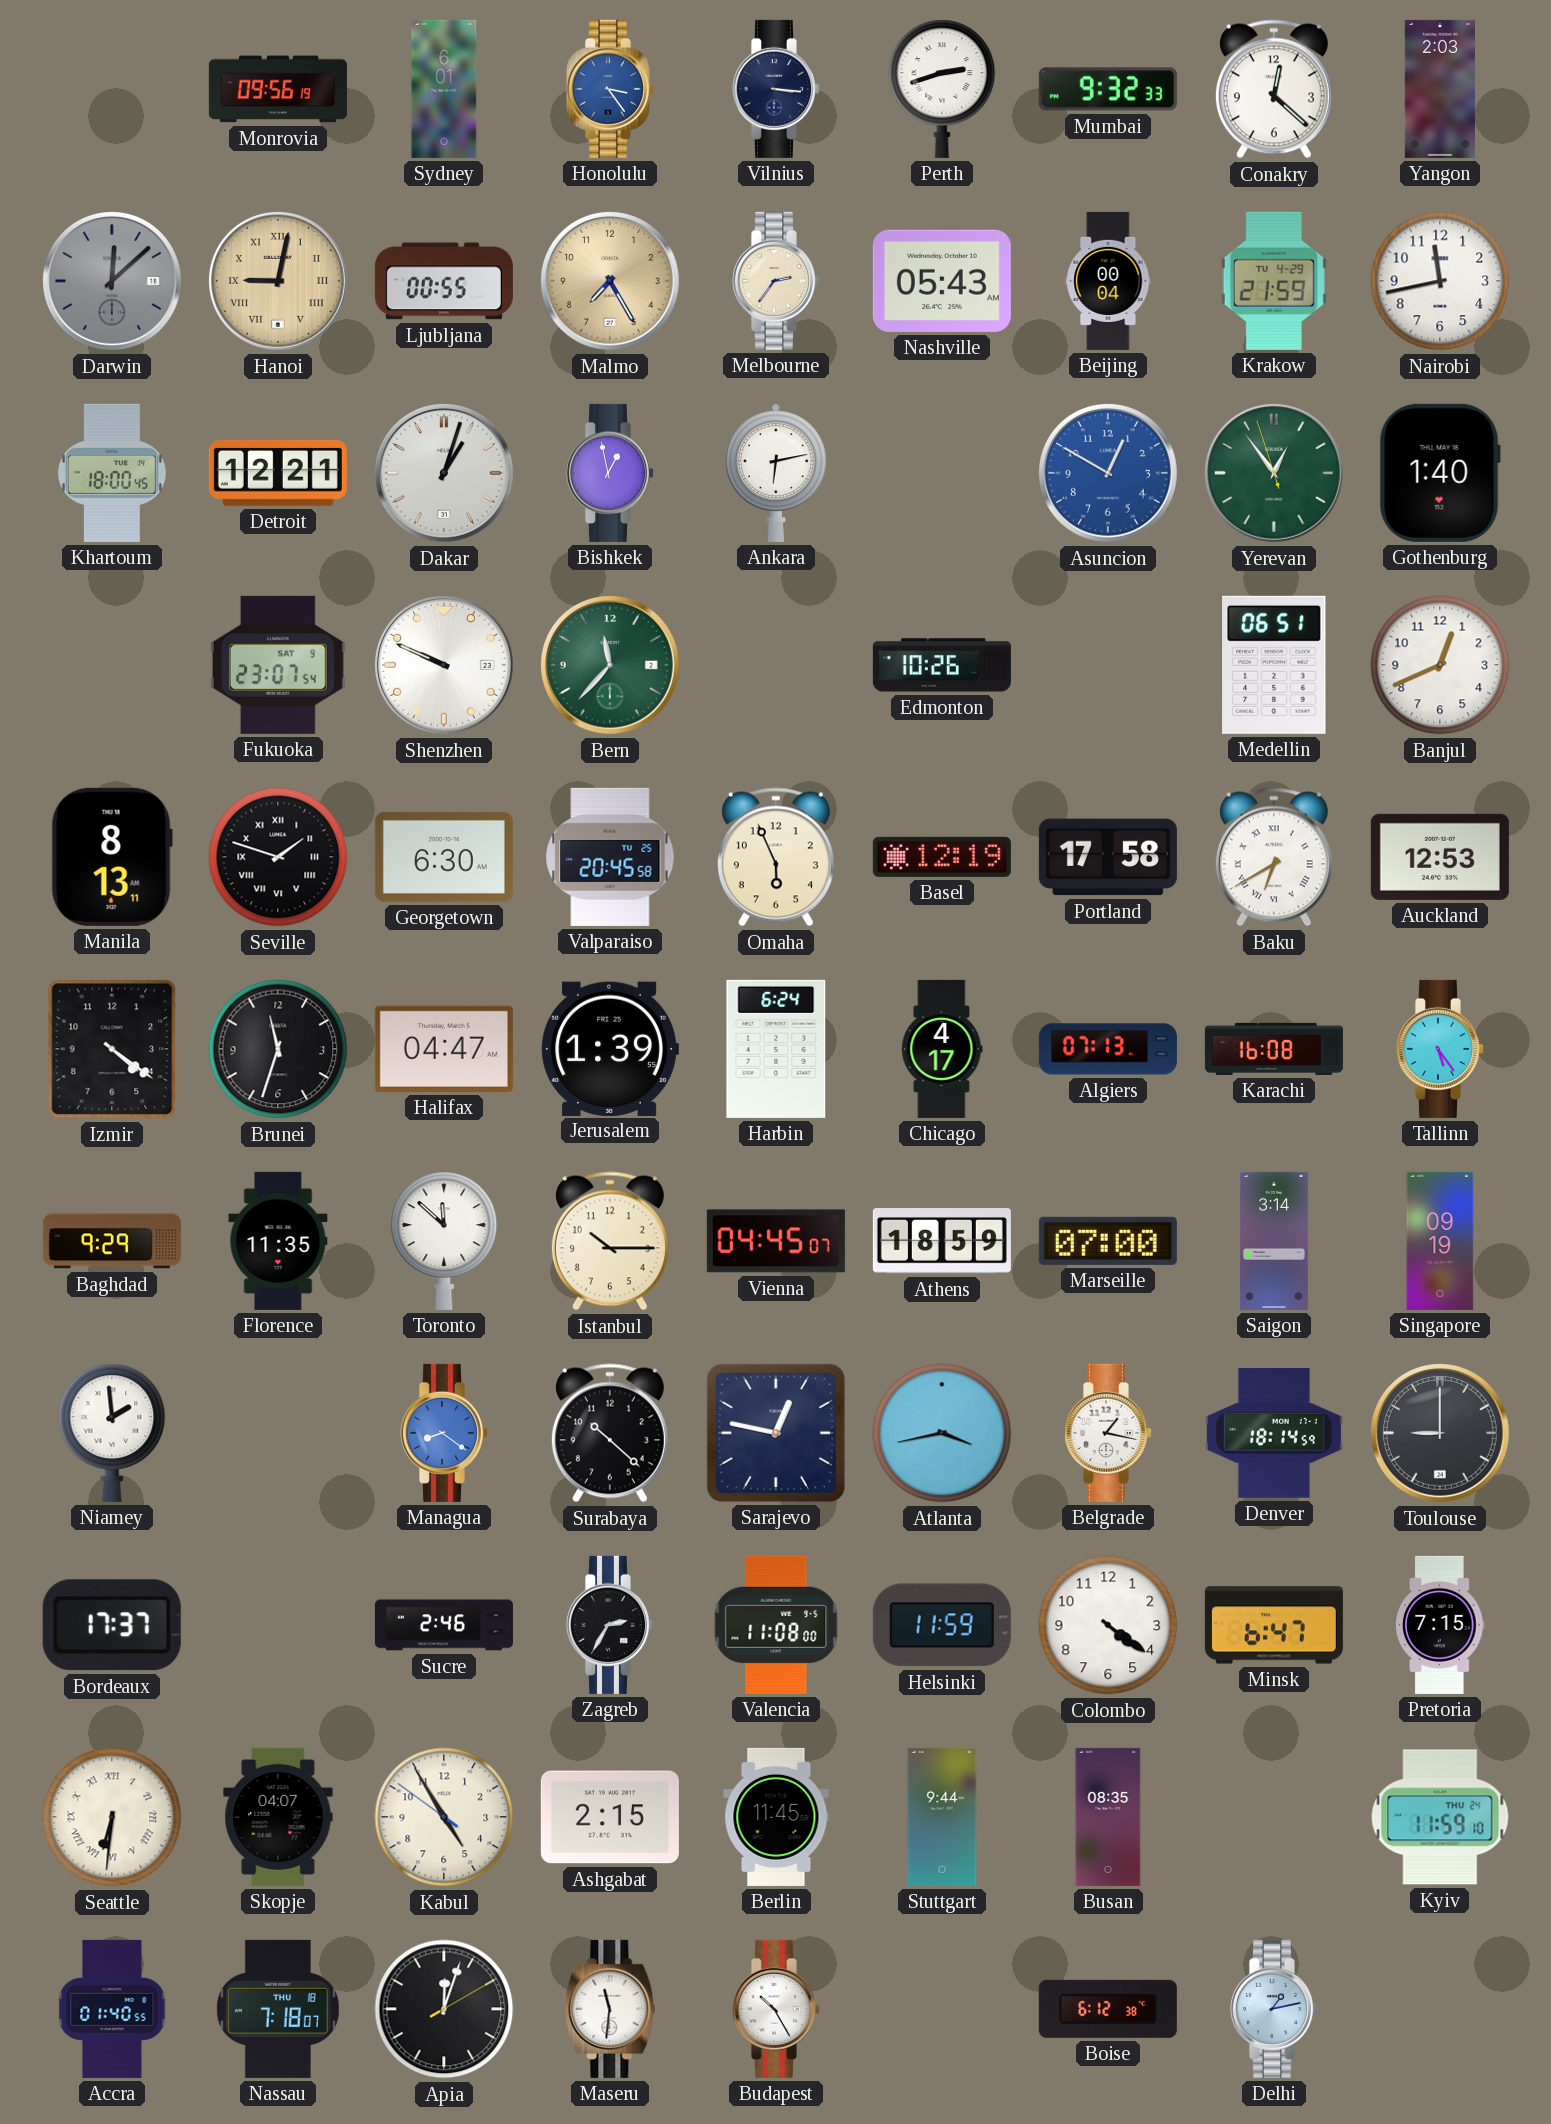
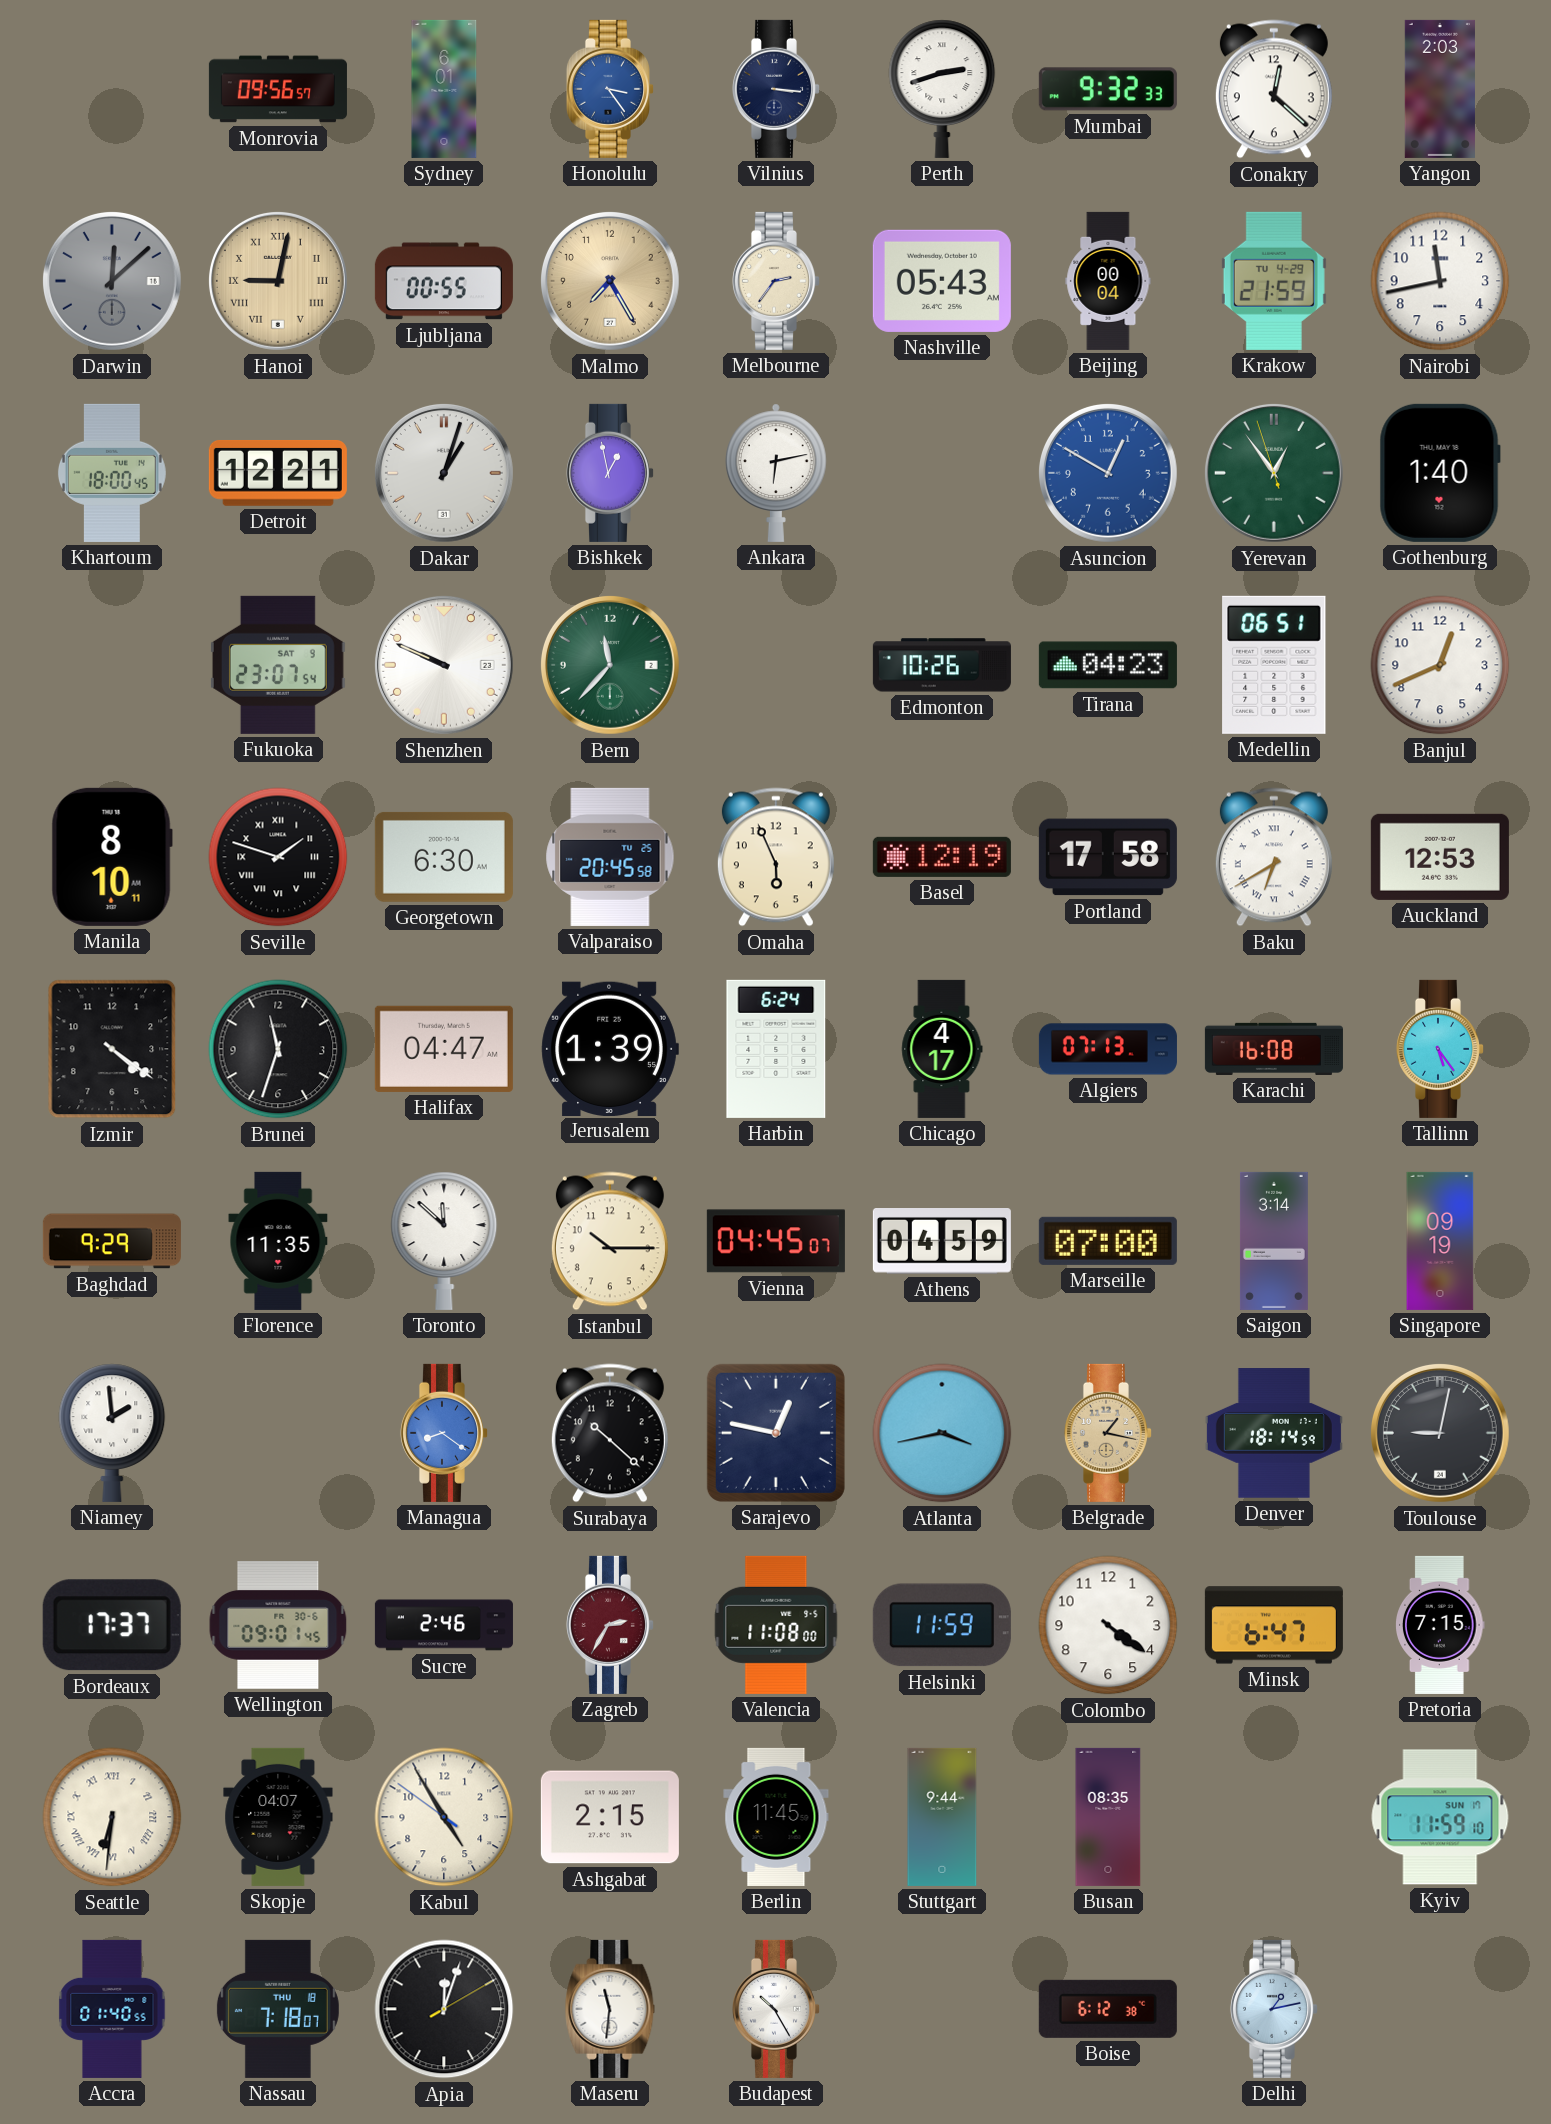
Monrovia: 09:56:19 -> 09:56:57
Tirana: none -> 04:23
Manila: 8:13 -> 8:10
Athens: 18:59 -> 04:59
Belgrade dial: white -> champagne
Toulouse: 9:00 -> 9:02
Wellington: none -> 09:01
Zagreb dial: black -> burgundy
Kyiv date: THU 24 -> SUN 17
